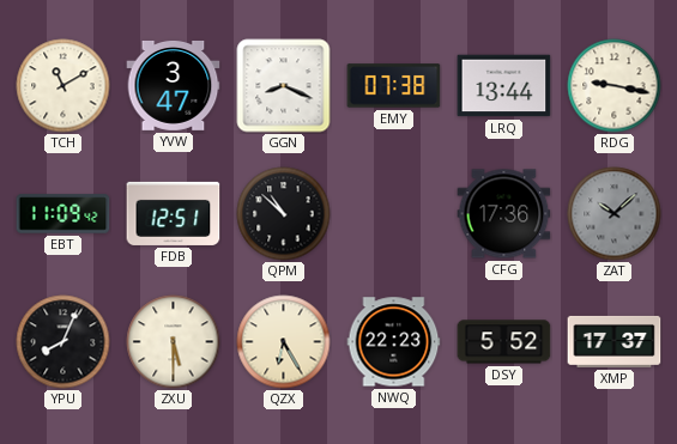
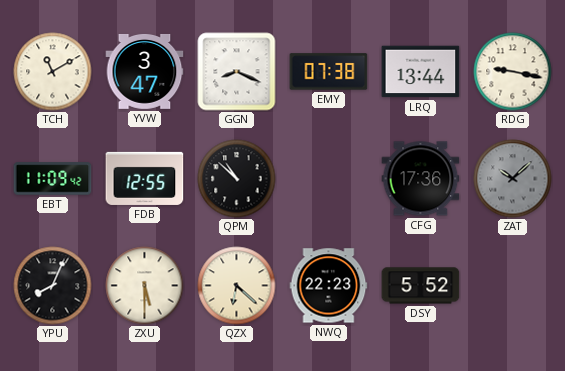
FDB: 12:51 -> 12:55
QZX: 6:25 -> 6:22
XMP: 17:37 -> none
